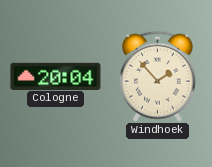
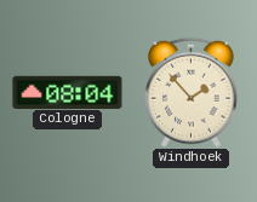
Cologne: 20:04 -> 08:04
